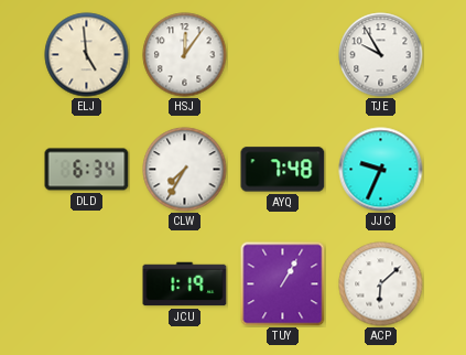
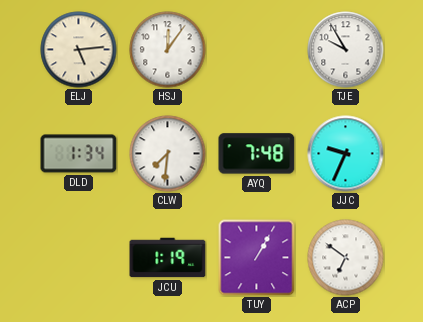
ELJ: 4:59 -> 5:14
DLD: 6:34 -> 1:34
CLW: 7:35 -> 7:31
ACP: 6:08 -> 6:51
